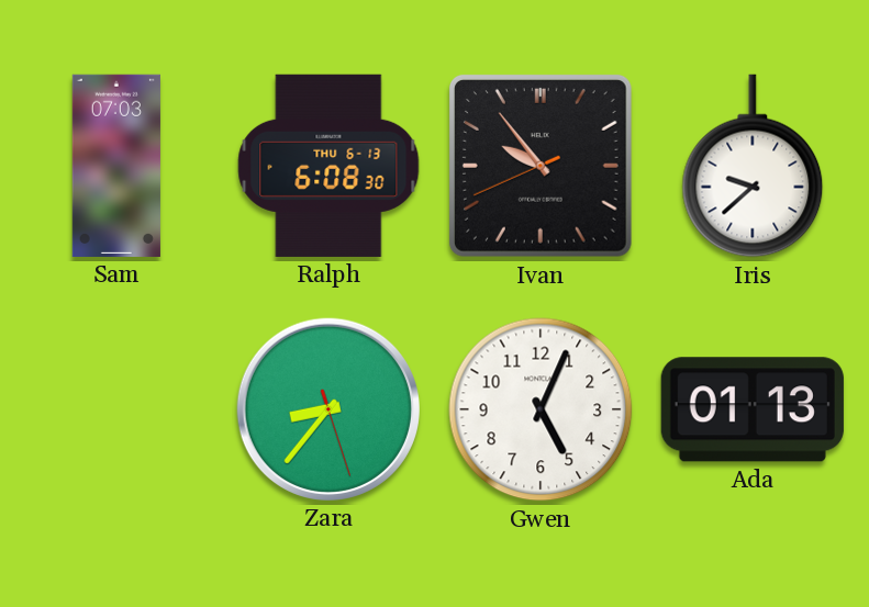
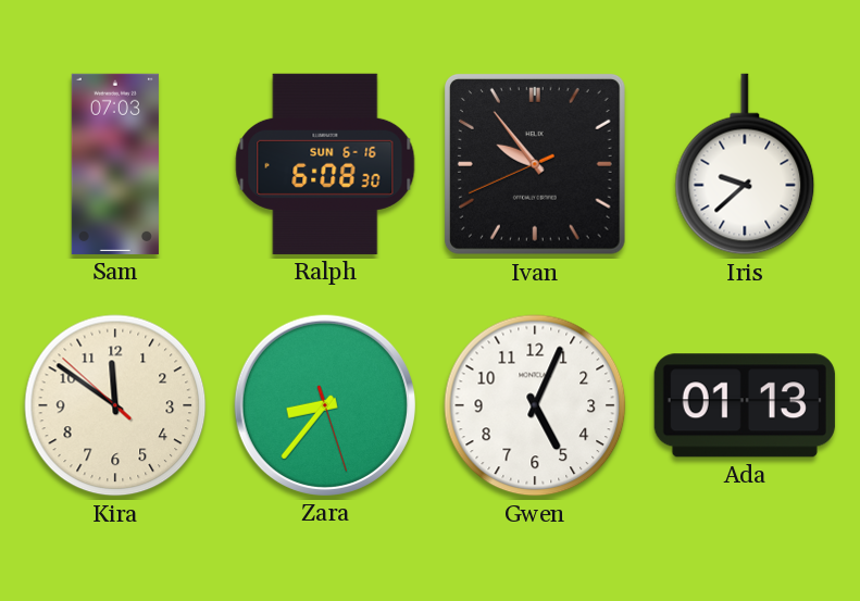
Ralph date: THU 6-13 -> SUN 6-16
Kira: none -> 11:50
